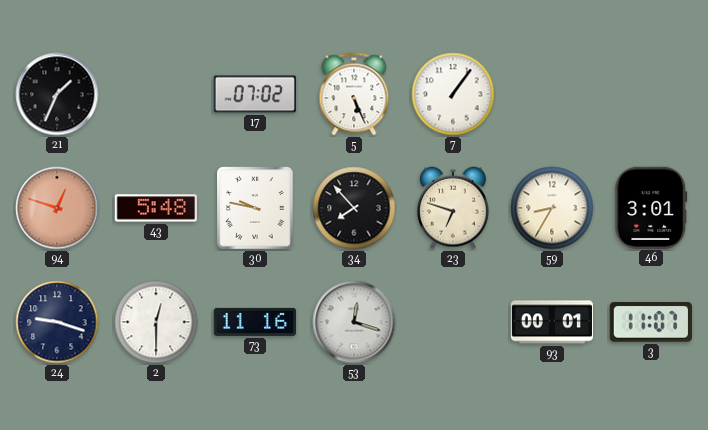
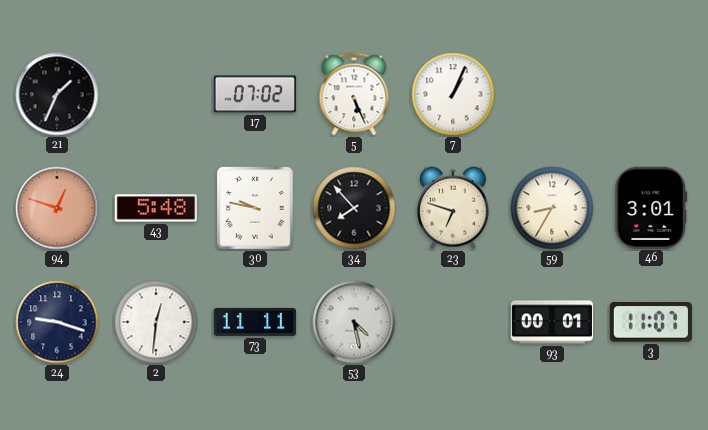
7: 1:06 -> 1:04
2: 12:30 -> 12:31
73: 11:16 -> 11:11
53: 12:18 -> 4:28
